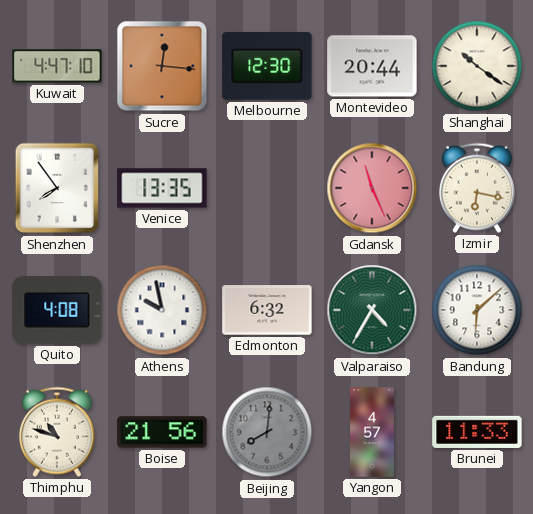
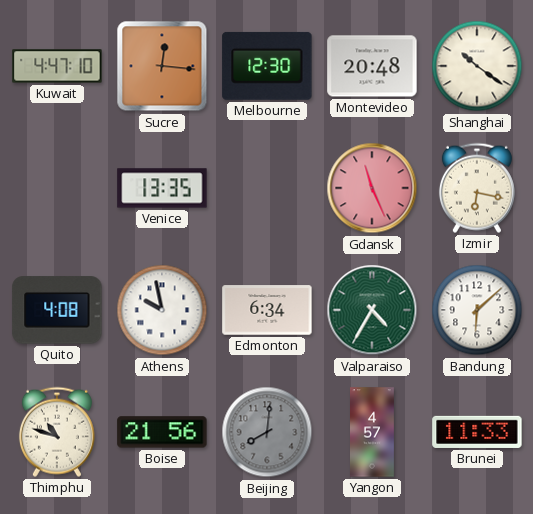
Montevideo: 20:44 -> 20:48
Shenzhen: 7:54 -> none
Edmonton: 6:32 -> 6:34
